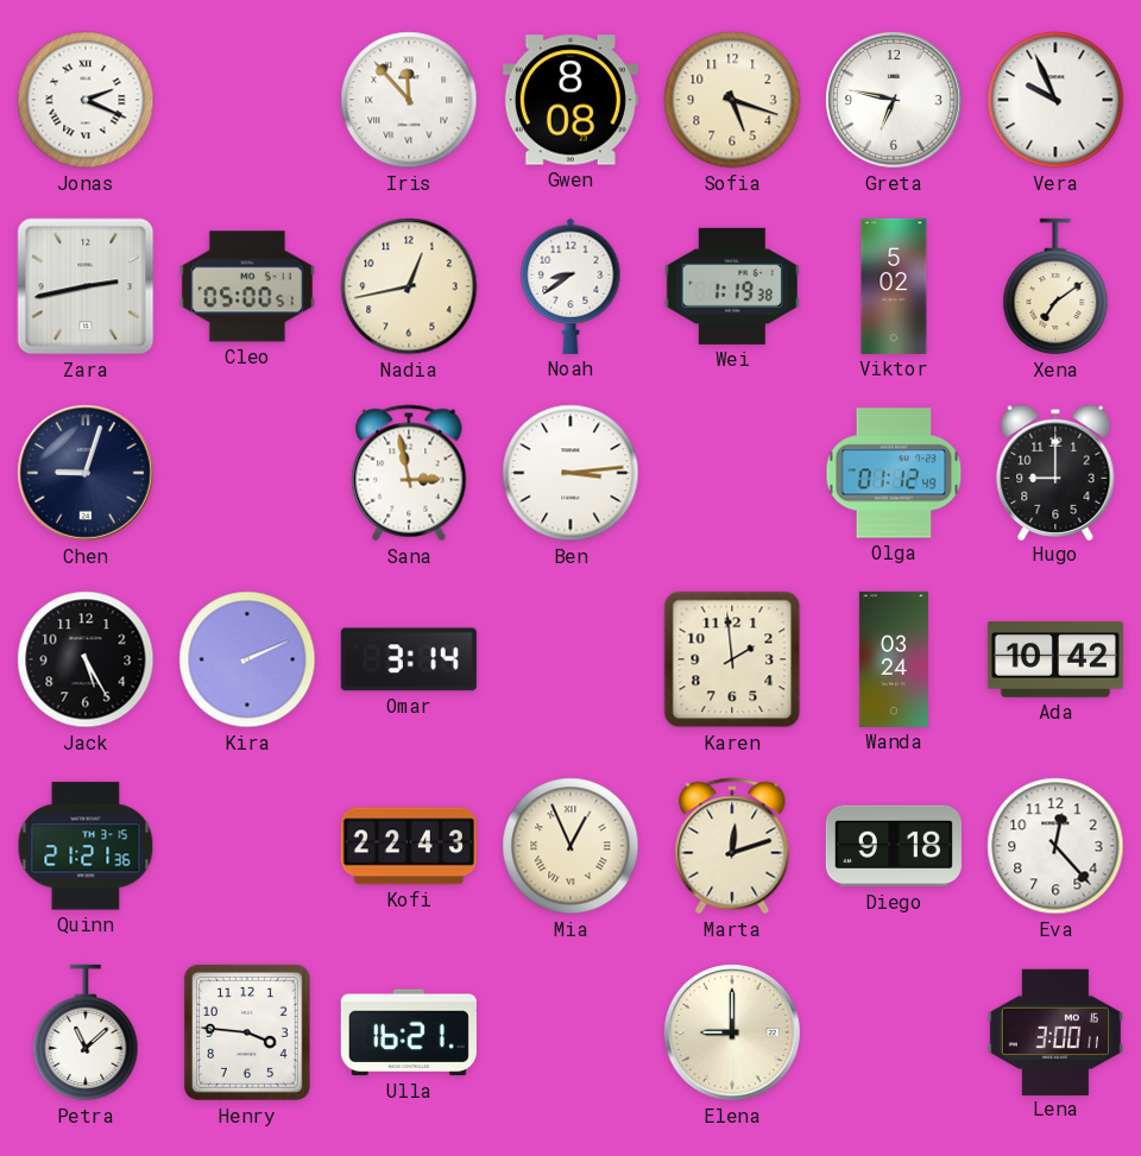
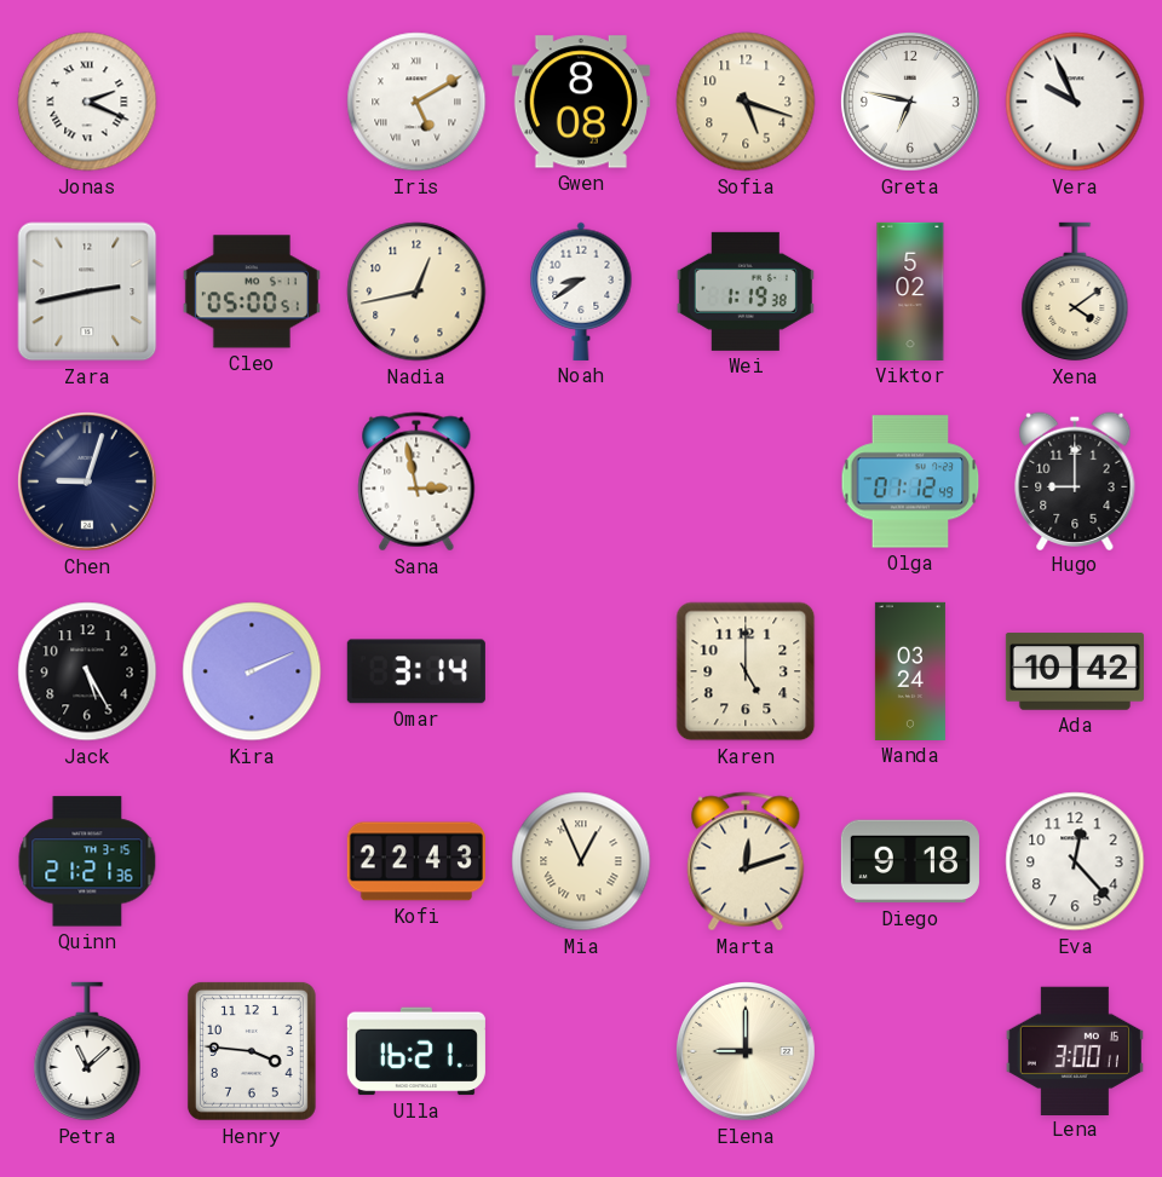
Iris: 11:53 -> 5:10
Xena: 7:09 -> 4:09
Ben: 3:14 -> none
Karen: 1:59 -> 5:00
